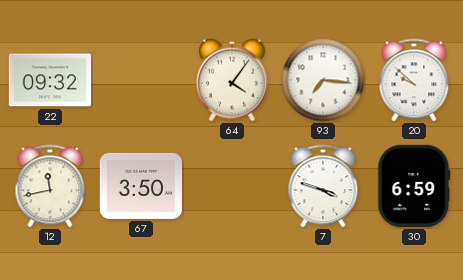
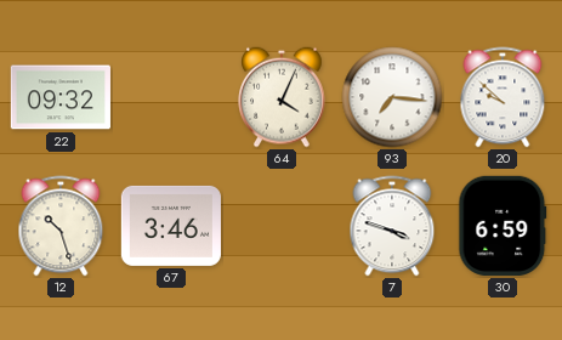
64: 4:06 -> 4:04
12: 11:43 -> 10:27
67: 3:50 -> 3:46
